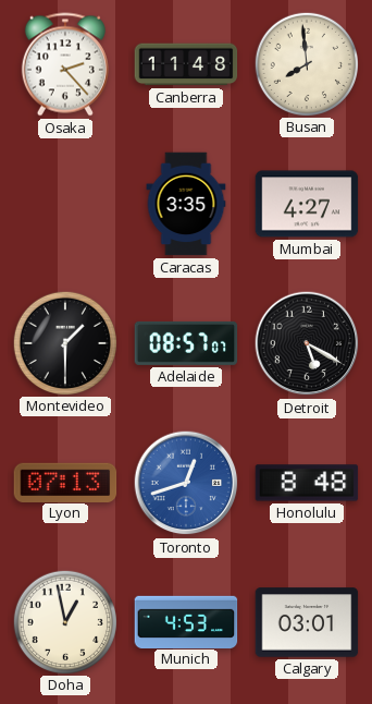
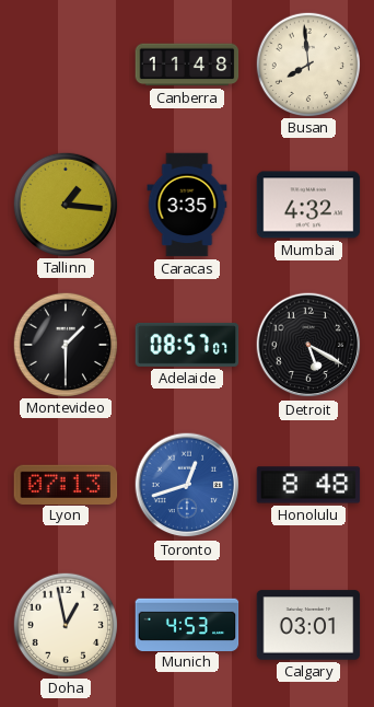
Osaka: 2:23 -> none
Tallinn: none -> 1:16
Mumbai: 4:27 -> 4:32
